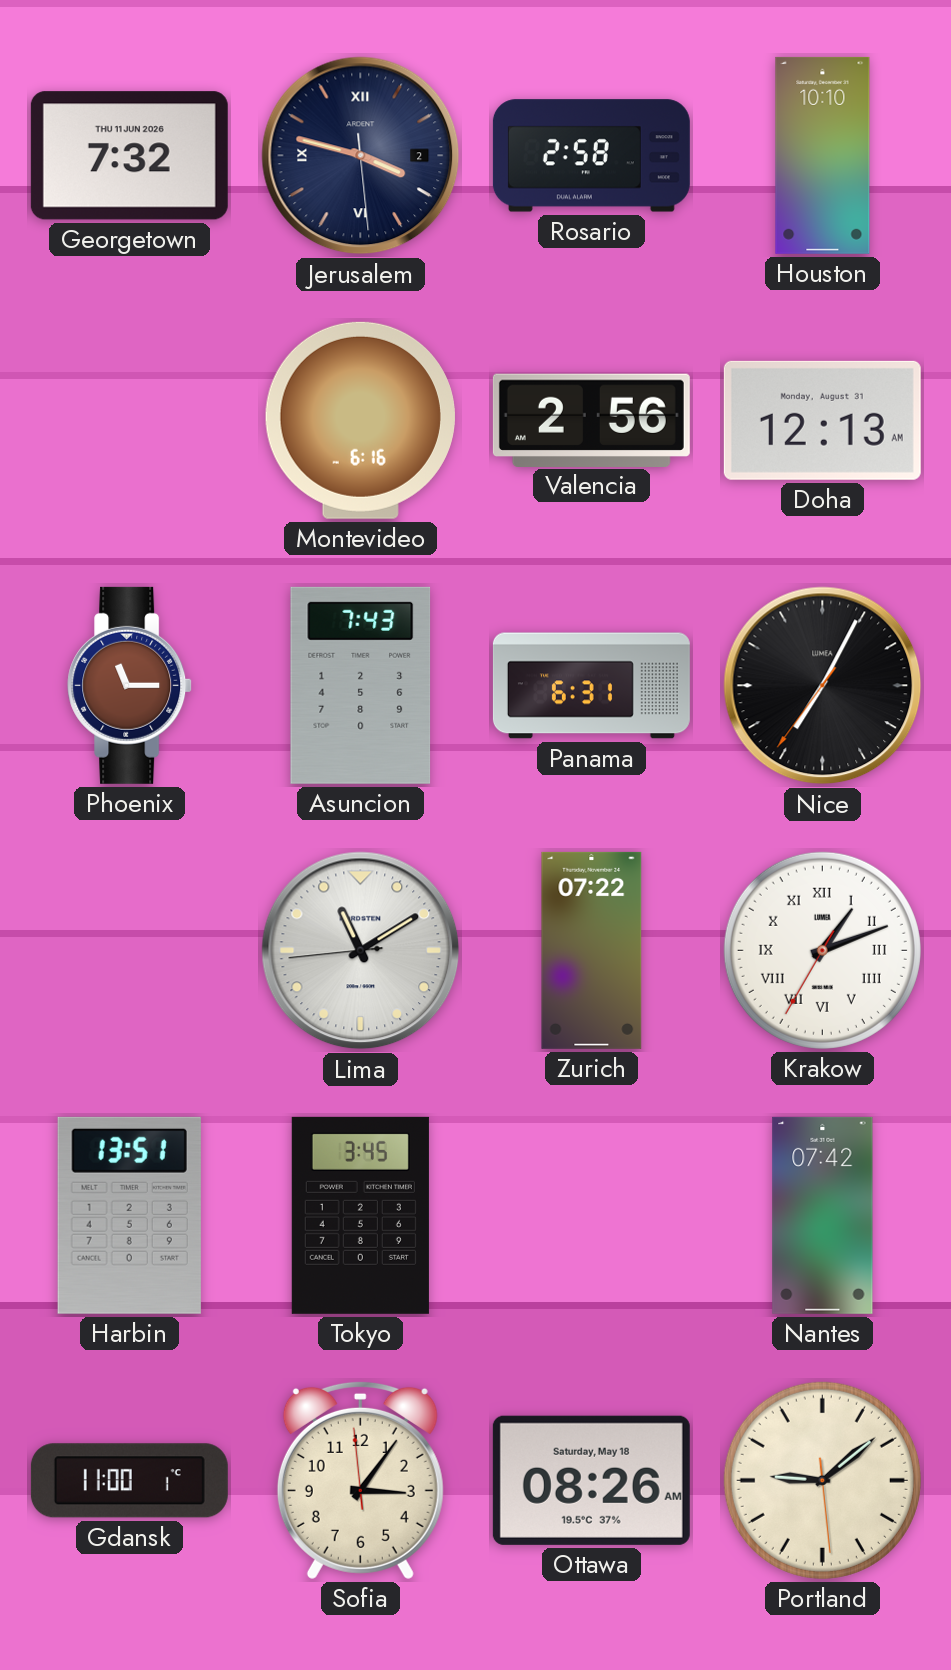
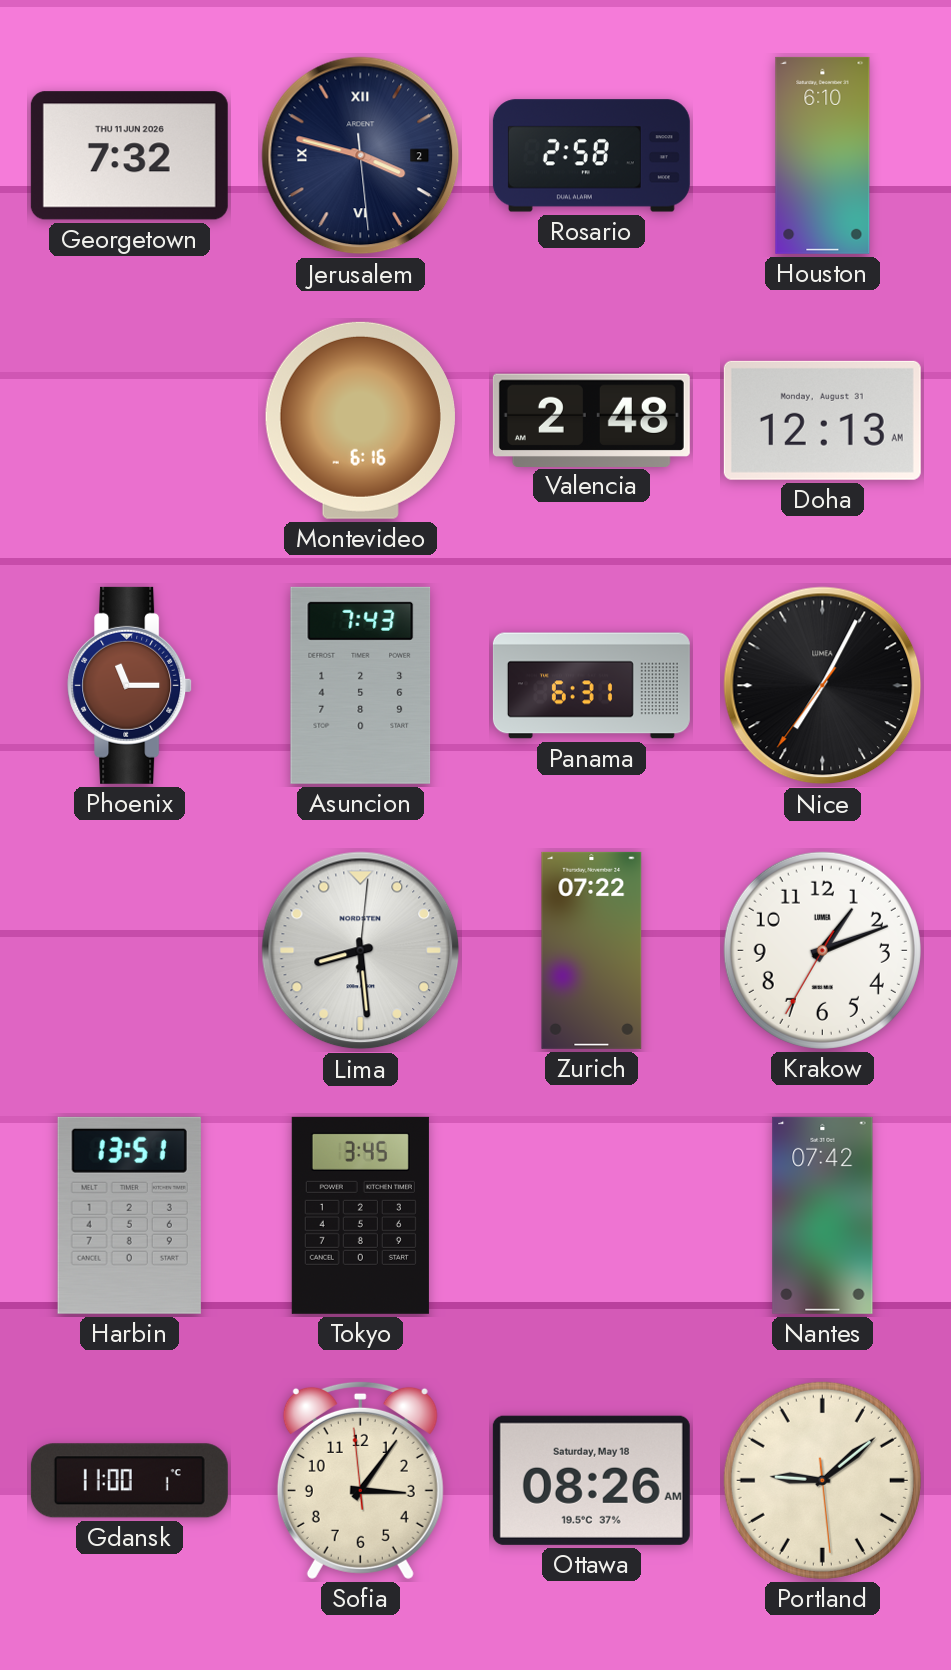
Houston: 10:10 -> 6:10
Valencia: 2:56 -> 2:48
Lima: 11:09 -> 8:29
Krakow numerals: Roman -> Arabic
